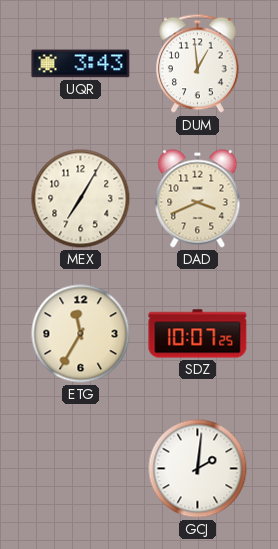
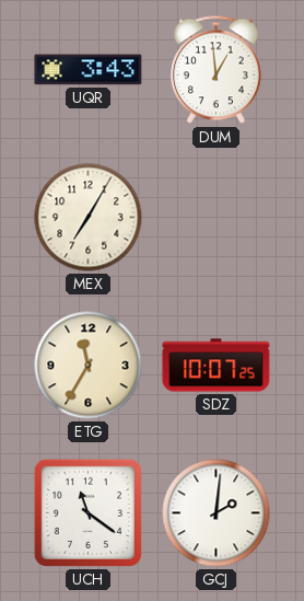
DAD: 3:41 -> none
UCH: none -> 11:21
